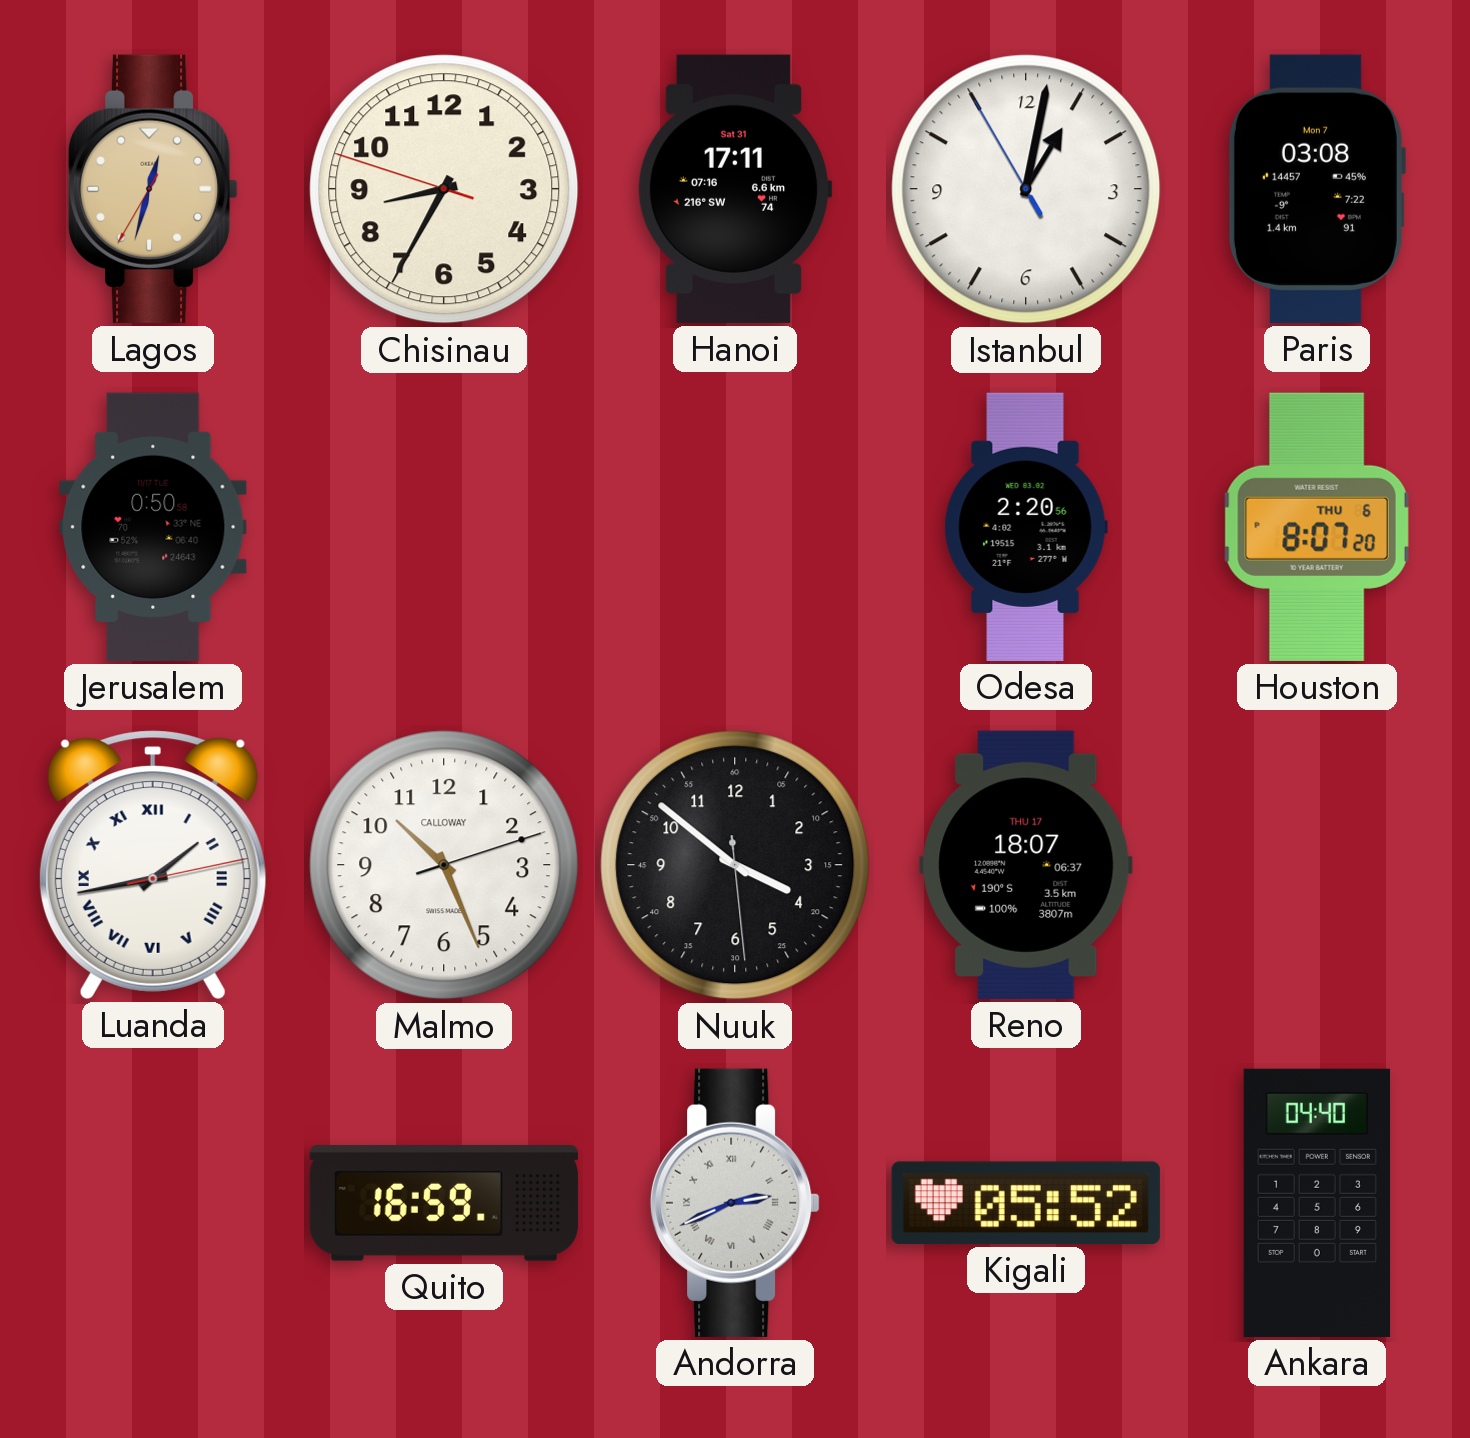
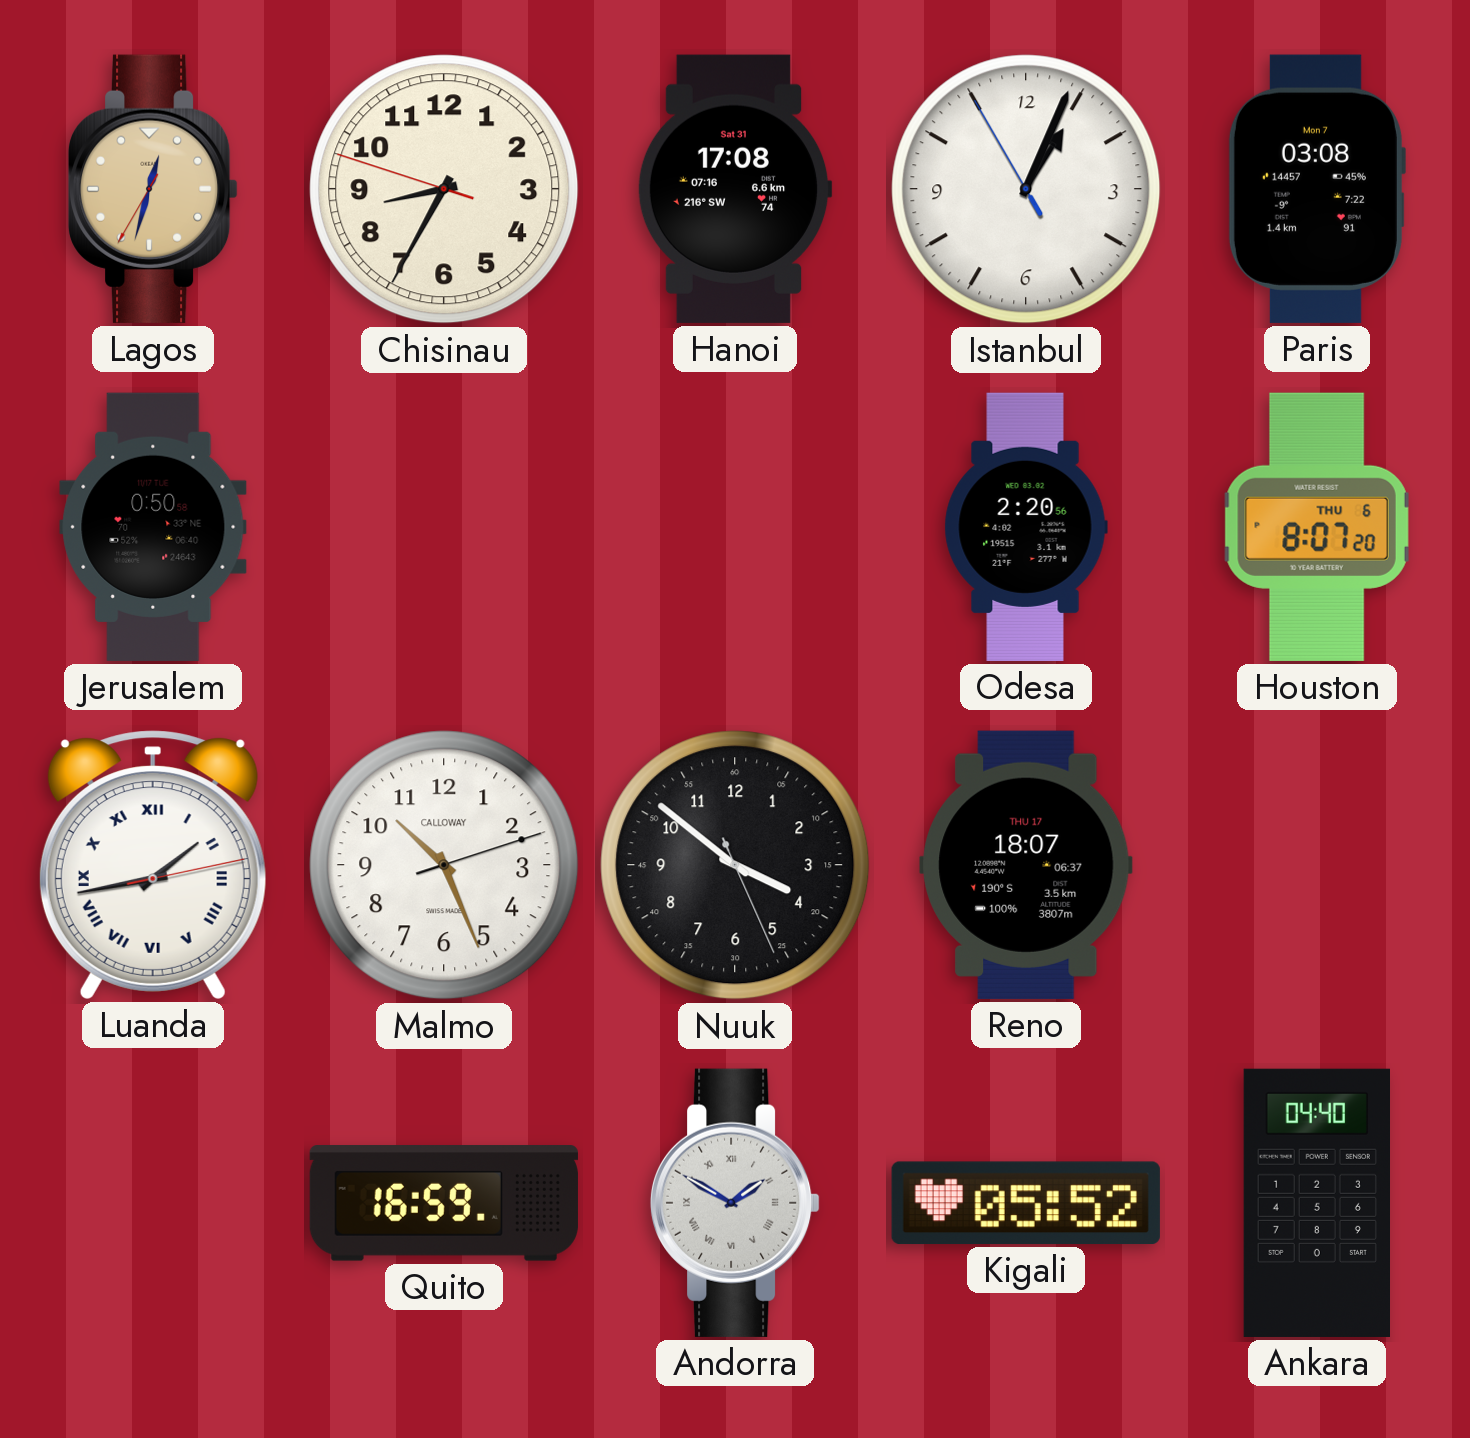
Hanoi: 17:11 -> 17:08
Istanbul: 1:01 -> 1:03
Nuuk: 3:51:29 -> 3:51:26
Andorra: 2:41 -> 1:50
